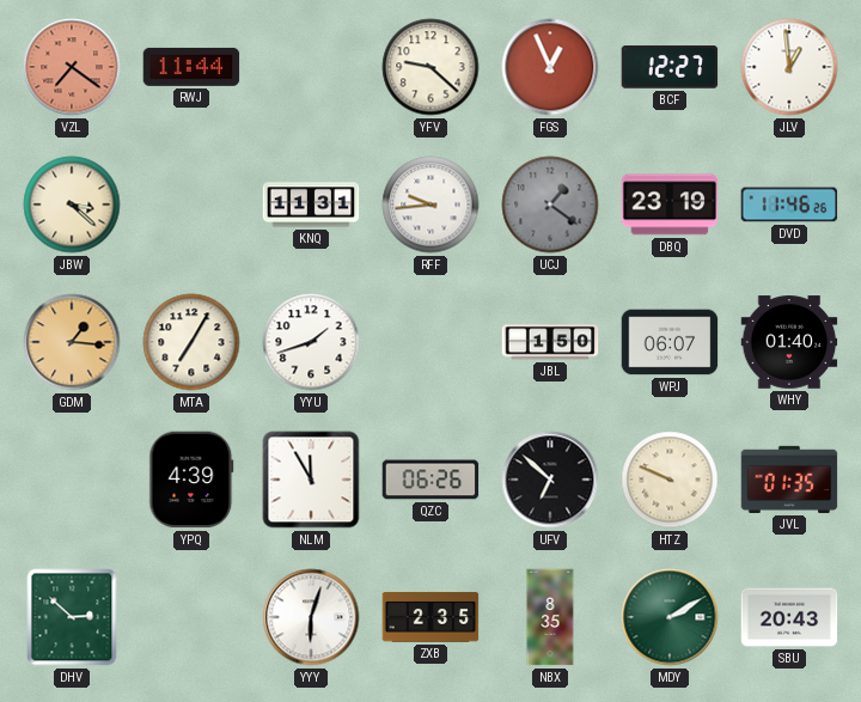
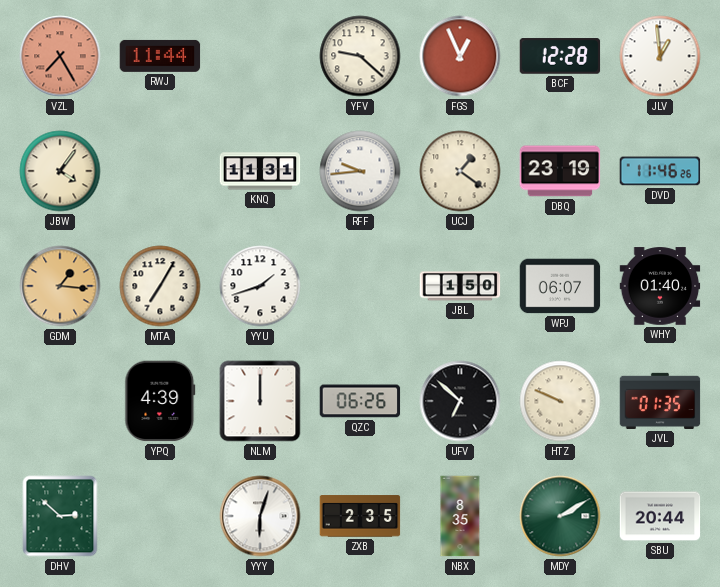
VZL: 7:21 -> 7:25
BCF: 12:27 -> 12:28
JBW: 3:22 -> 4:06
UCJ dial: grey -> cream
NLM: 11:55 -> 12:00
SBU: 20:43 -> 20:44
